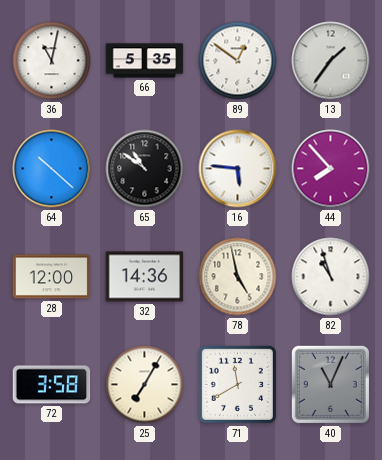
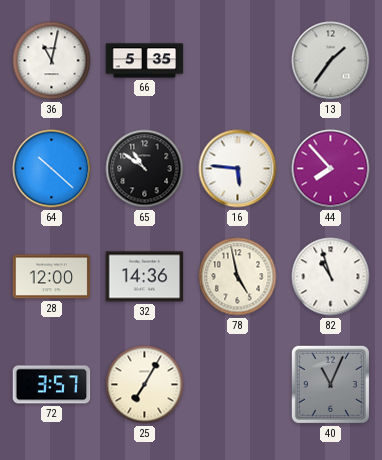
89: 12:51 -> none
72: 3:58 -> 3:57
71: 11:40 -> none
